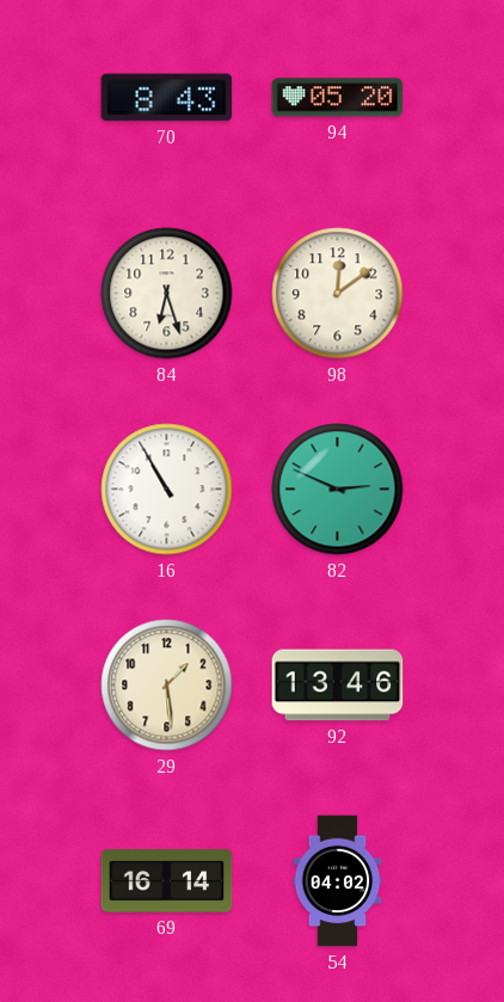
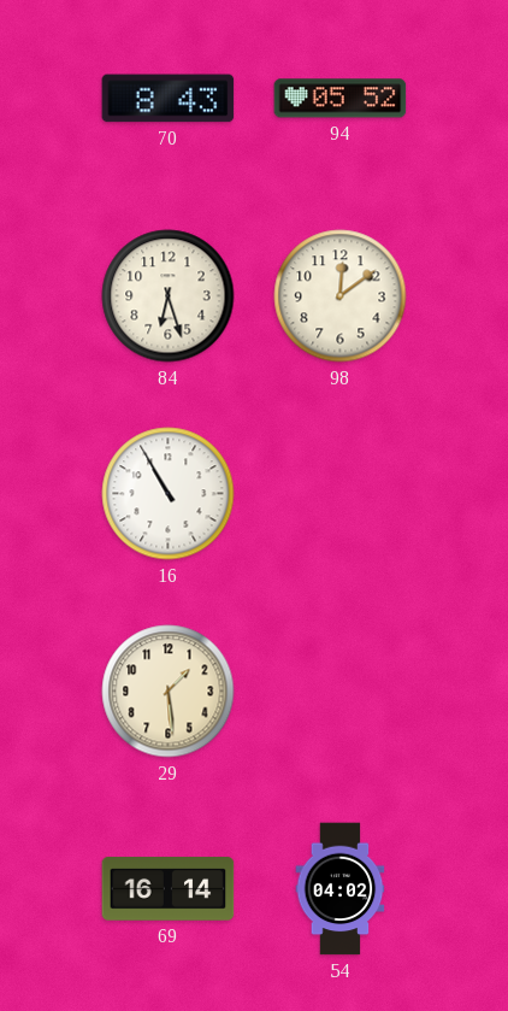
94: 05:20 -> 05:52
82: 2:49 -> none
92: 13:46 -> none
